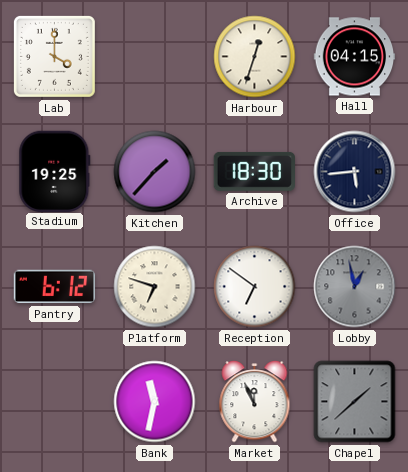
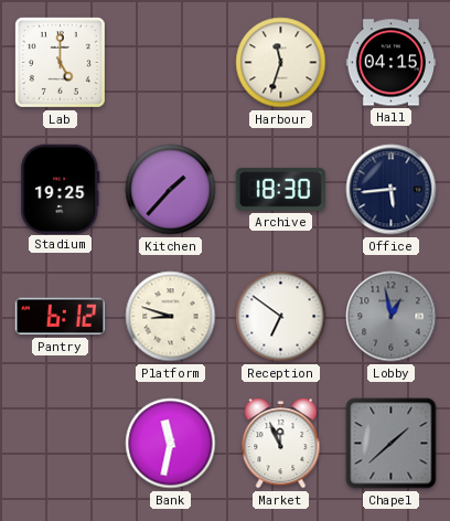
Lab: 4:00 -> 5:00
Harbour: 12:33 -> 11:33
Platform: 6:48 -> 8:48
